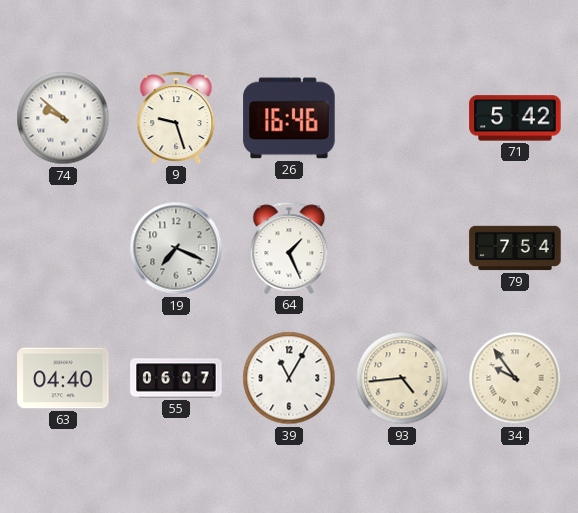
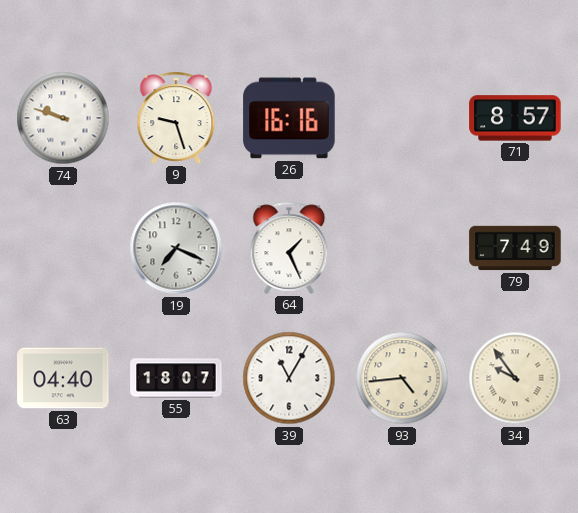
74: 9:52 -> 9:48
26: 16:46 -> 16:16
71: 5:42 -> 8:57
79: 7:54 -> 7:49
55: 06:07 -> 18:07
